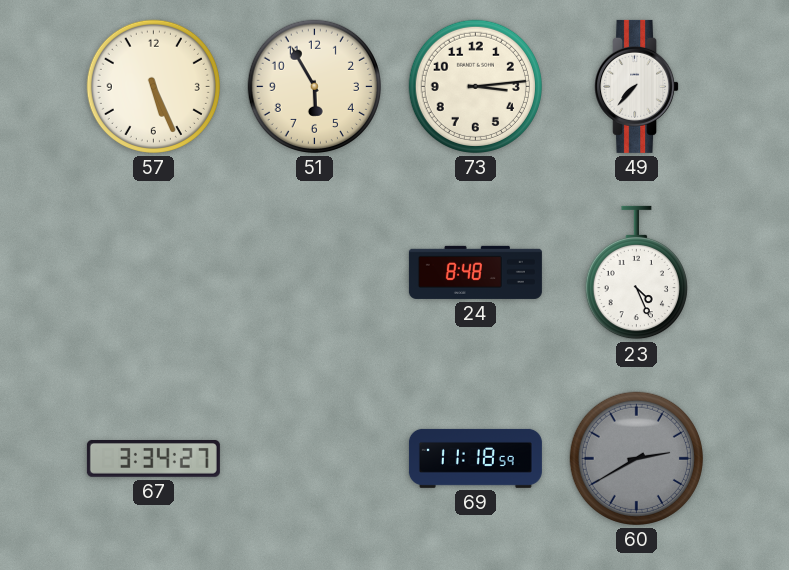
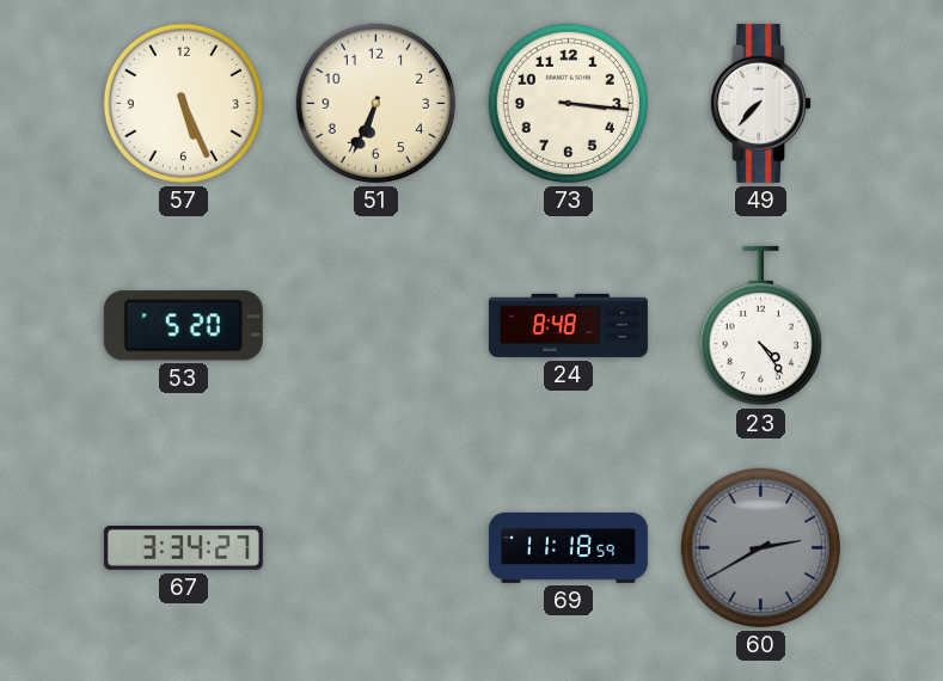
51: 5:55 -> 6:34
73: 3:14 -> 3:16
53: none -> 5:20
23: 4:26 -> 4:24
